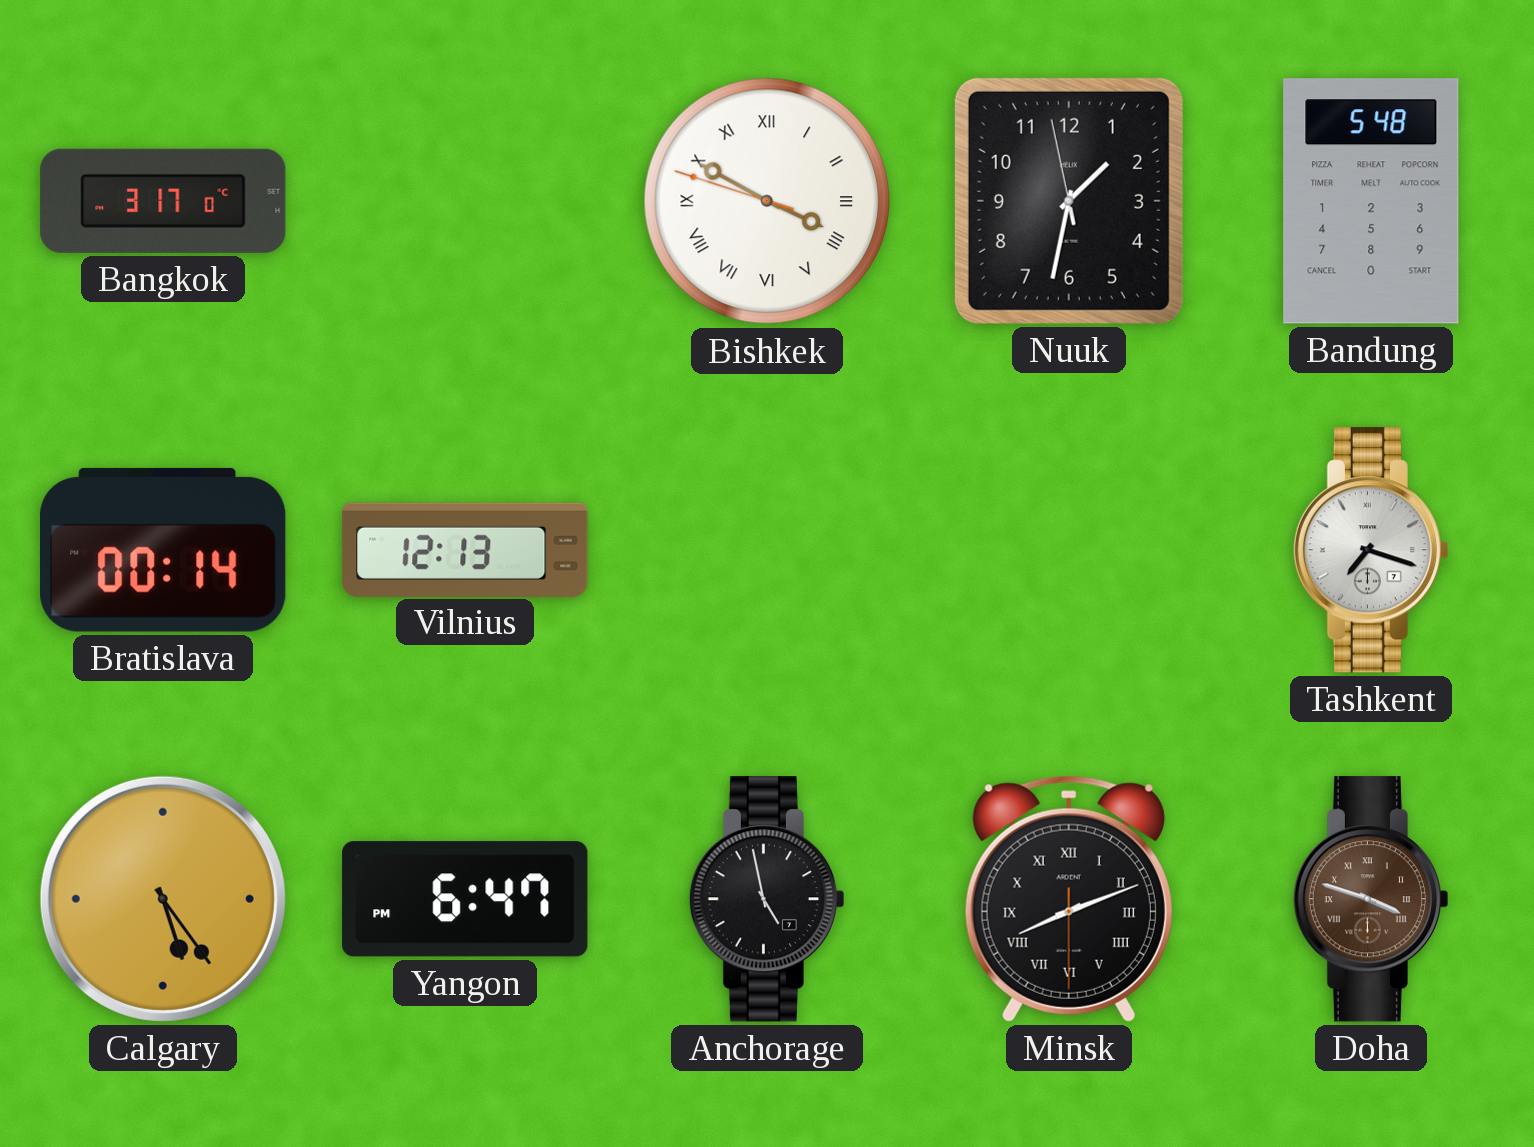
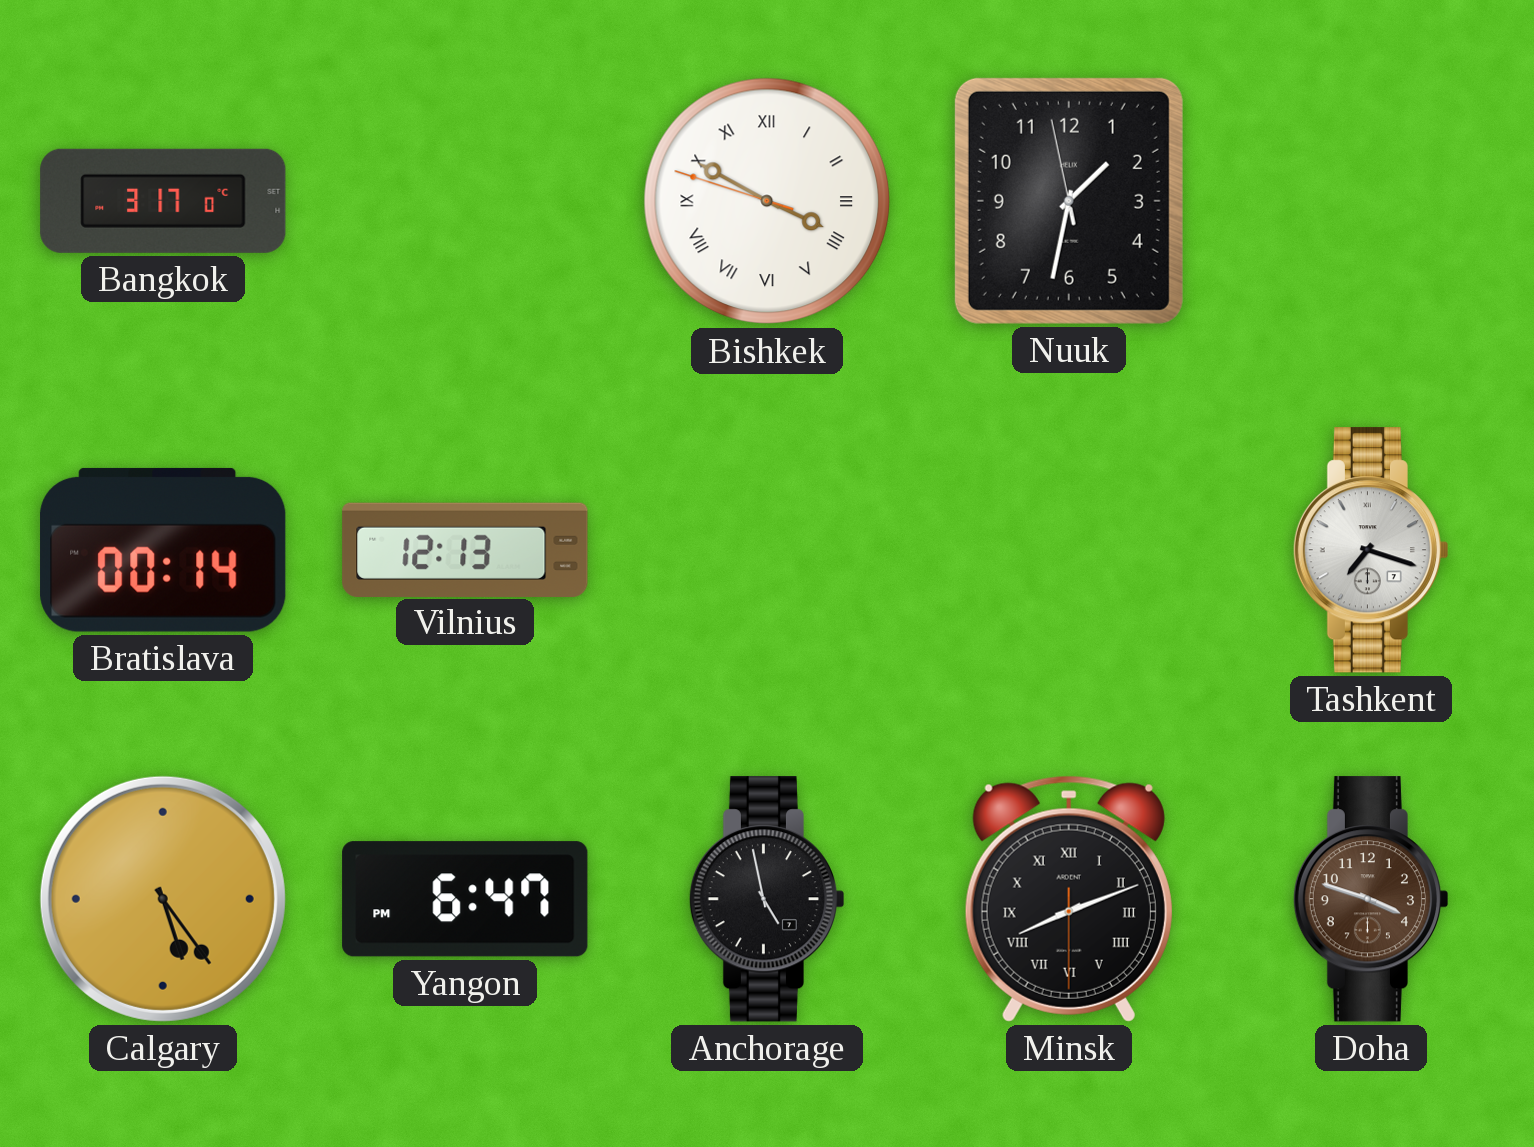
Bandung: 5:48 -> none
Doha numerals: Roman -> Arabic
